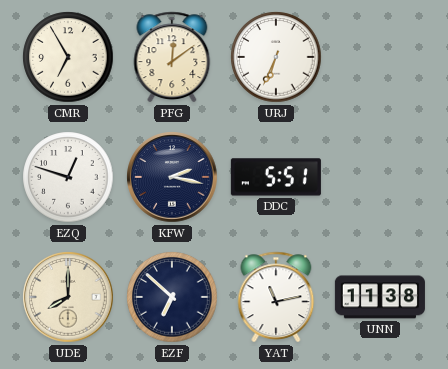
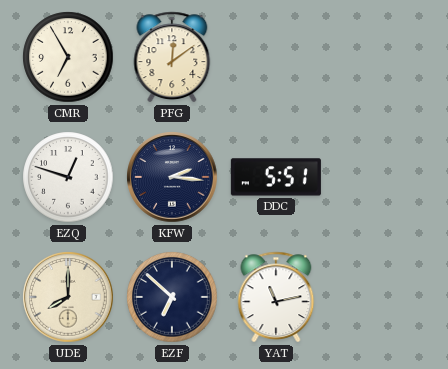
URJ: 6:34 -> none
KFW: 2:17 -> 2:16
UNN: 11:38 -> none
